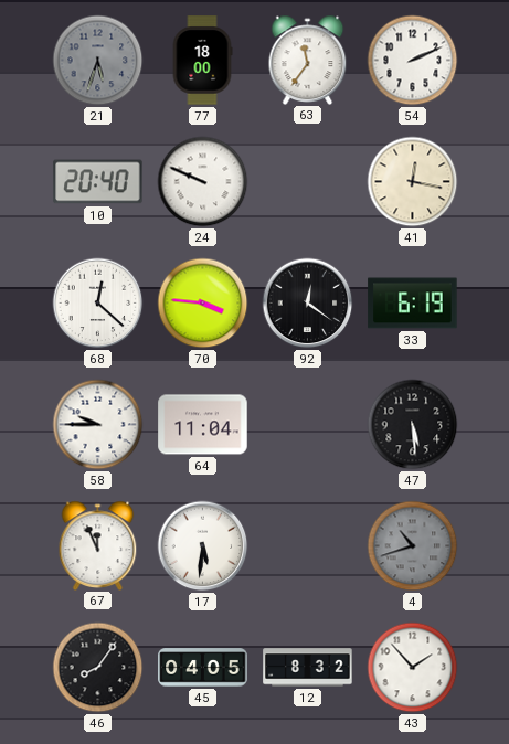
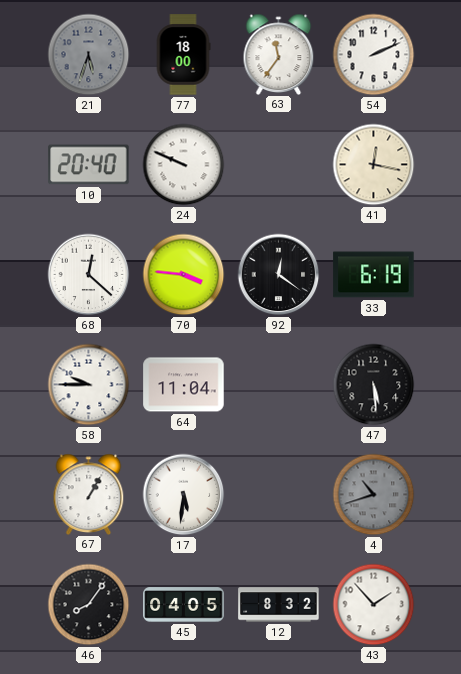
67: 11:56 -> 1:05
